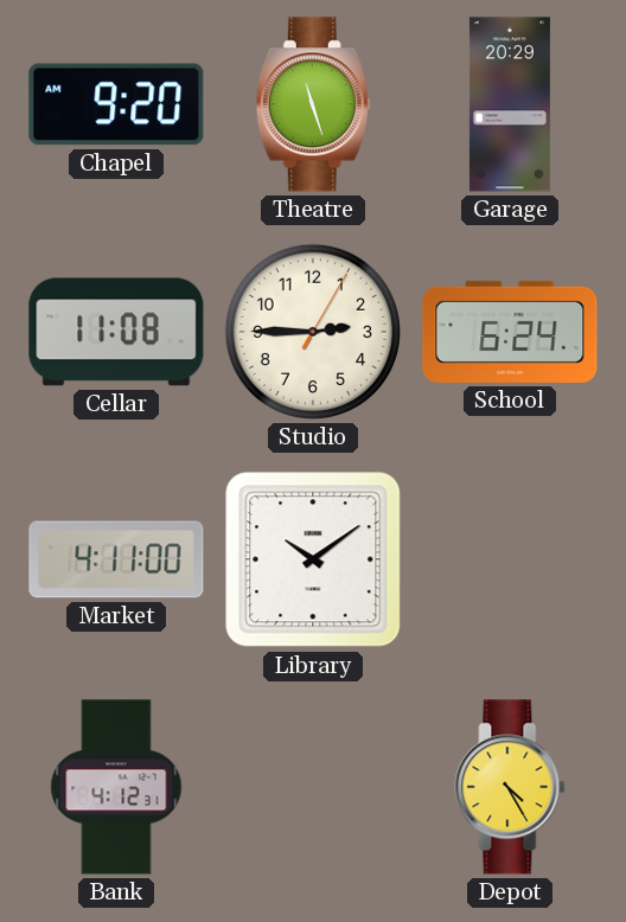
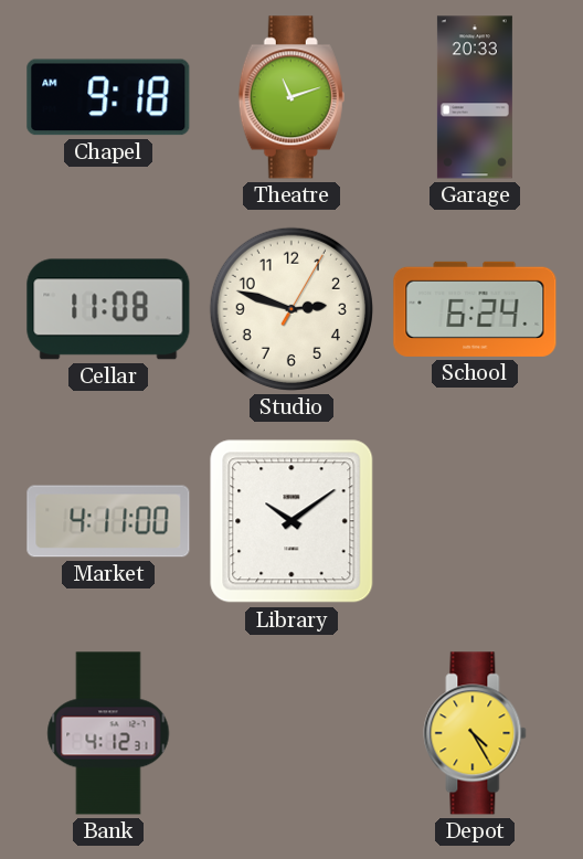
Chapel: 9:20 -> 9:18
Theatre: 11:27 -> 11:12
Garage: 20:29 -> 20:33
Studio: 2:45 -> 2:48
